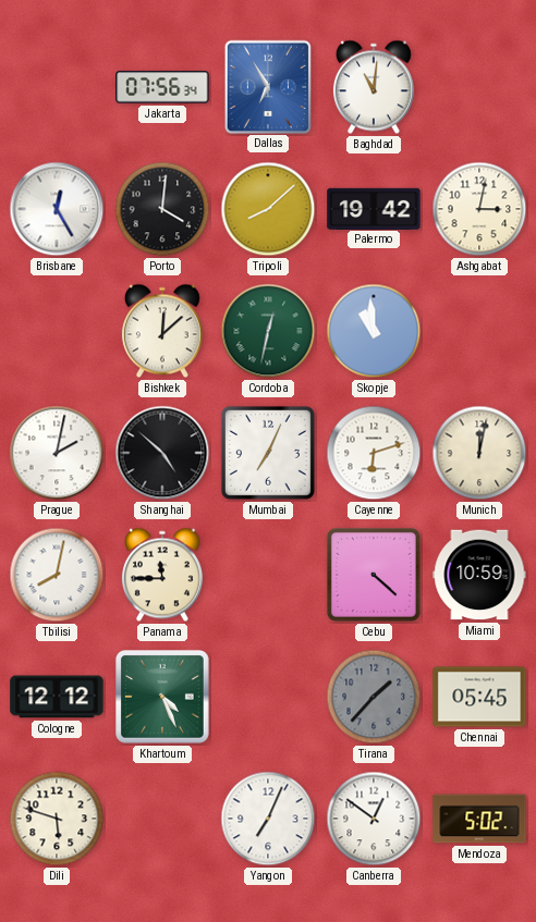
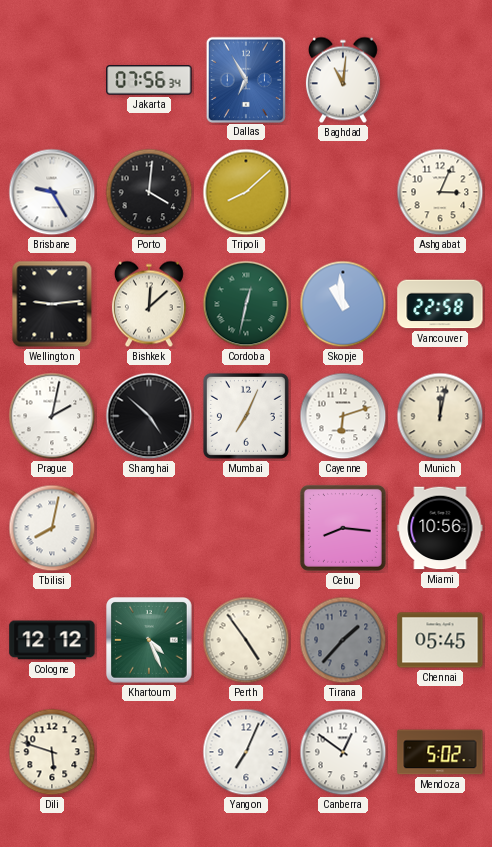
Brisbane: 12:25 -> 9:25
Palermo: 19:42 -> none
Ashgabat: 3:02 -> 3:04
Wellington: none -> 9:14
Vancouver: none -> 22:58
Panama: 11:45 -> none
Cebu: 4:22 -> 8:16
Miami: 10:59 -> 10:56
Perth: none -> 4:54
